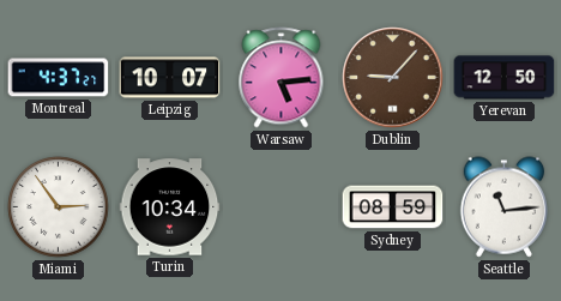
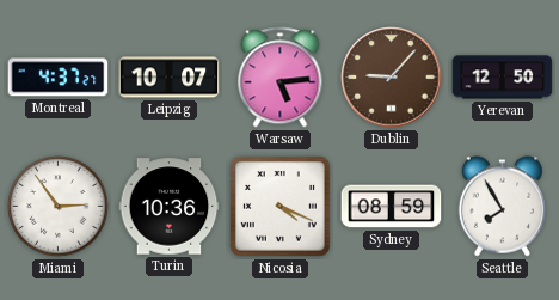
Turin: 10:34 -> 10:36
Nicosia: none -> 4:19
Seattle: 11:14 -> 7:55
